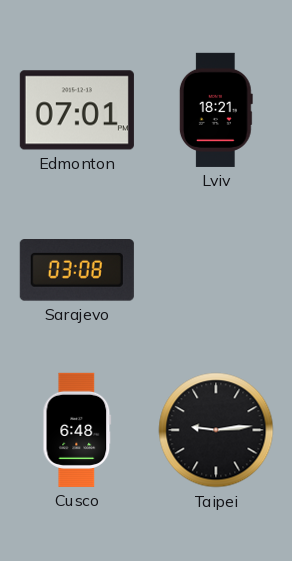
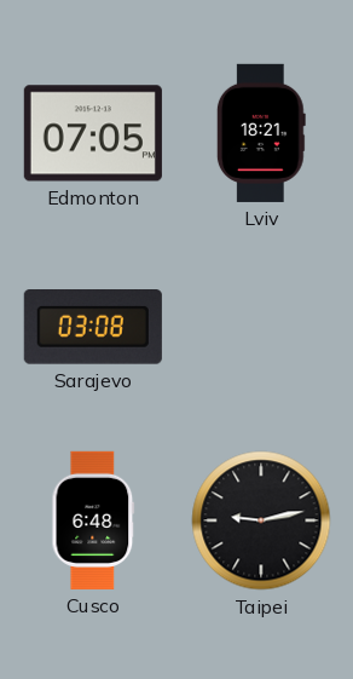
Edmonton: 07:01 -> 07:05
Taipei: 9:14 -> 9:13
